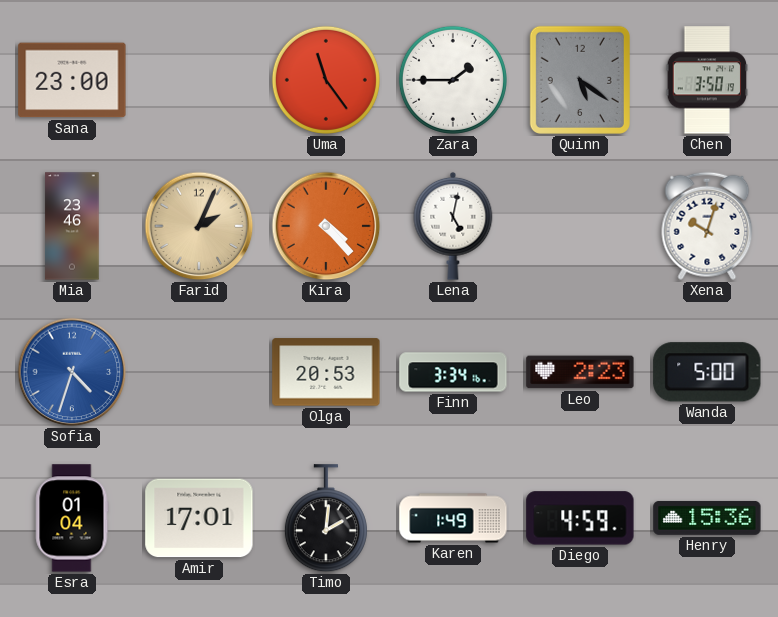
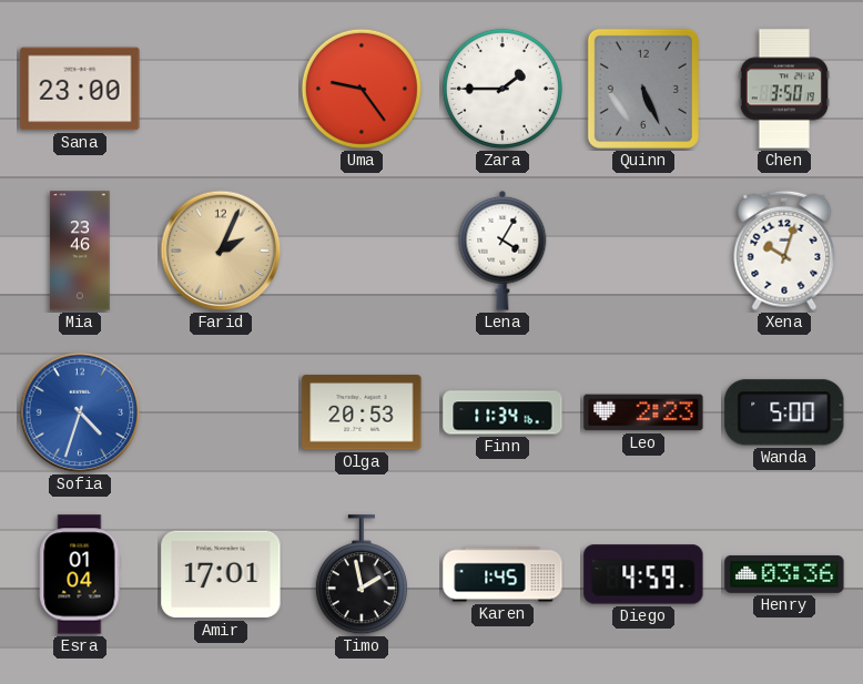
Uma: 11:24 -> 9:24
Quinn: 5:21 -> 5:26
Kira: 4:23 -> none
Lena: 5:02 -> 4:05
Finn: 3:34 -> 11:34
Timo: 2:01 -> 1:58
Karen: 1:49 -> 1:45
Henry: 15:36 -> 03:36
